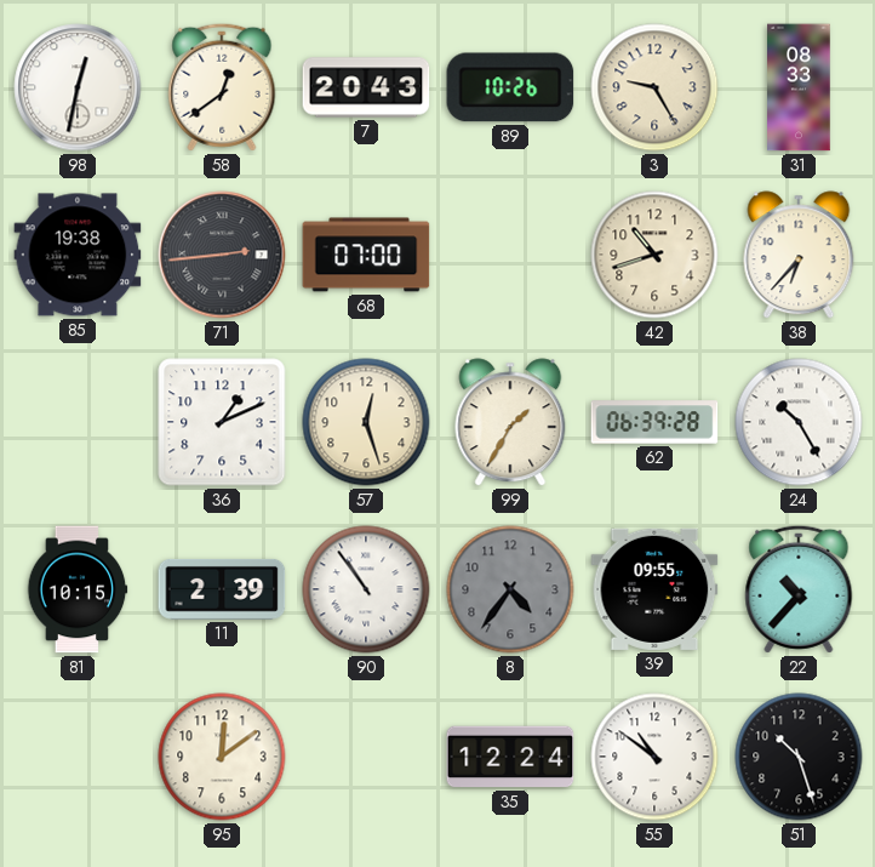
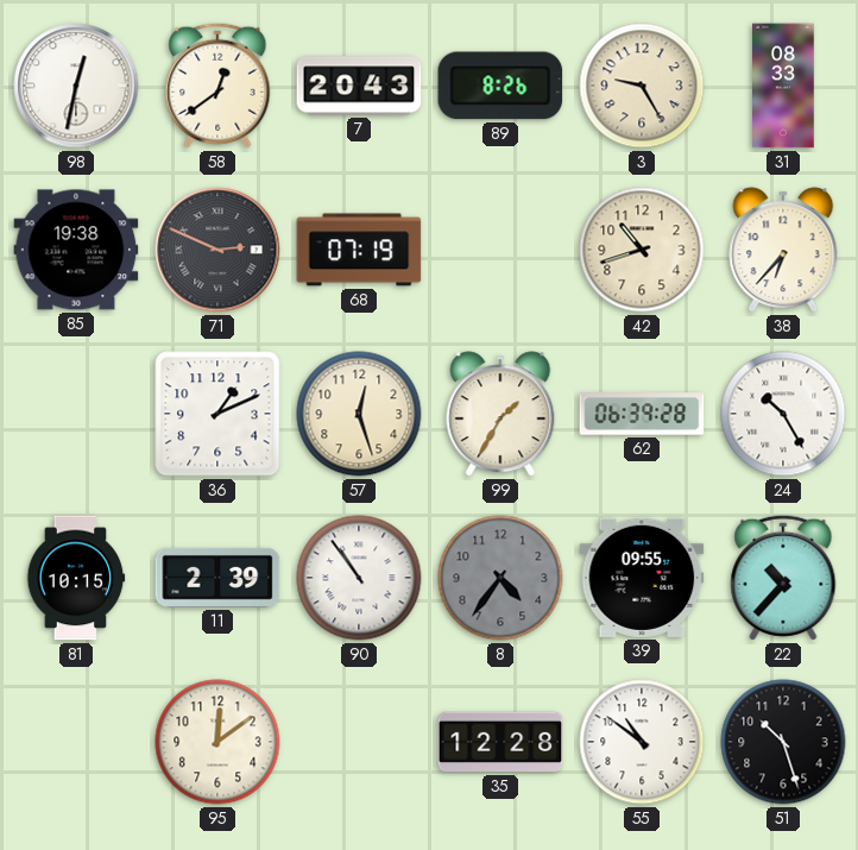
89: 10:26 -> 8:26
71: 2:44 -> 2:49
68: 07:00 -> 07:19
35: 12:24 -> 12:28
